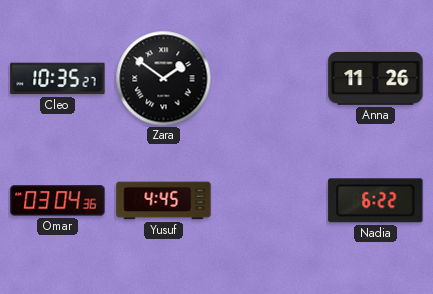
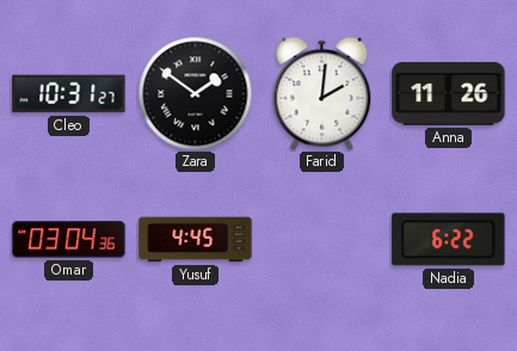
Cleo: 10:35 -> 10:31
Farid: none -> 2:01
